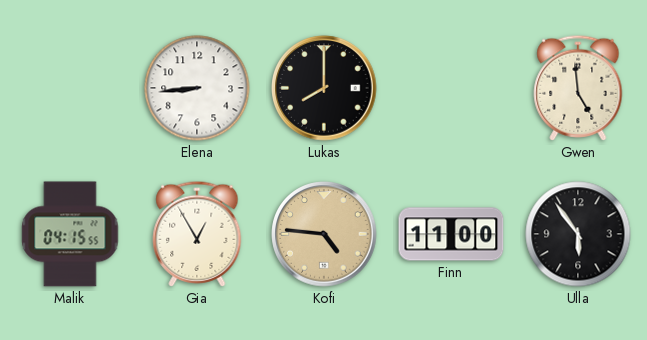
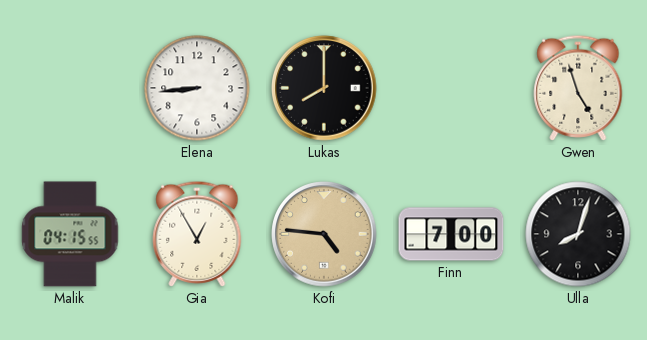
Gwen: 4:59 -> 4:57
Finn: 11:00 -> 7:00
Ulla: 5:54 -> 8:03
